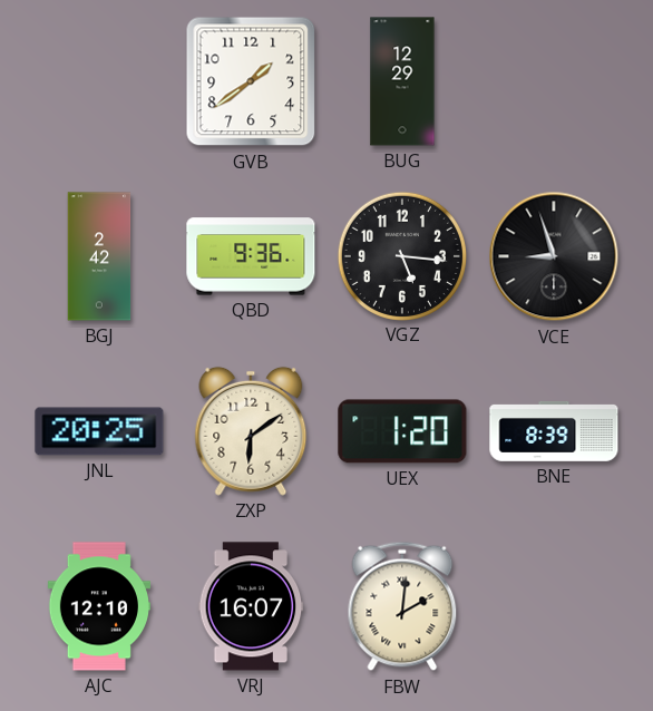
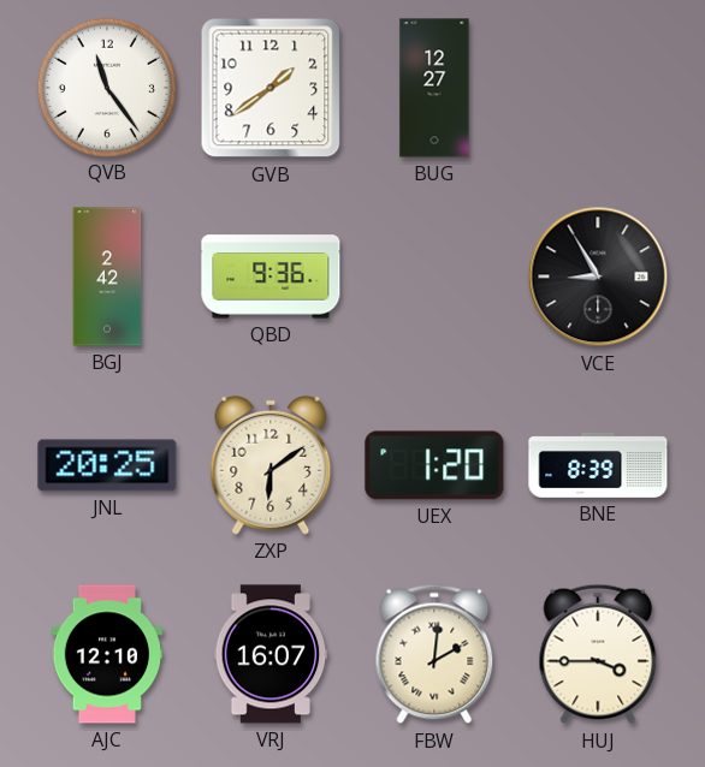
QVB: none -> 11:24
BUG: 12:29 -> 12:27
VGZ: 5:16 -> none
VCE: 8:57 -> 8:55
HUJ: none -> 3:45
